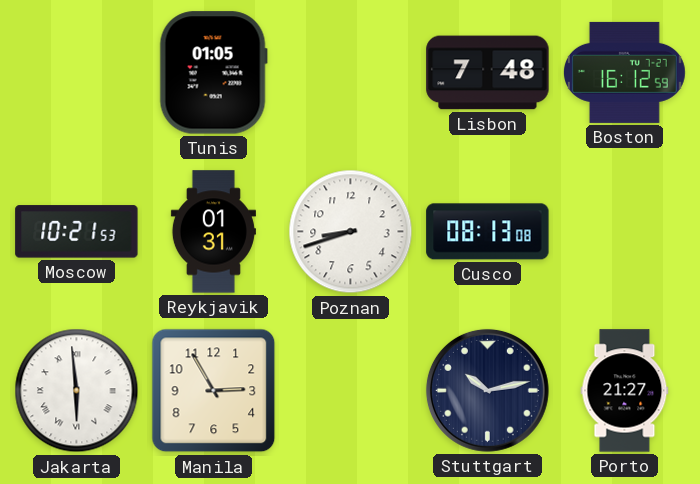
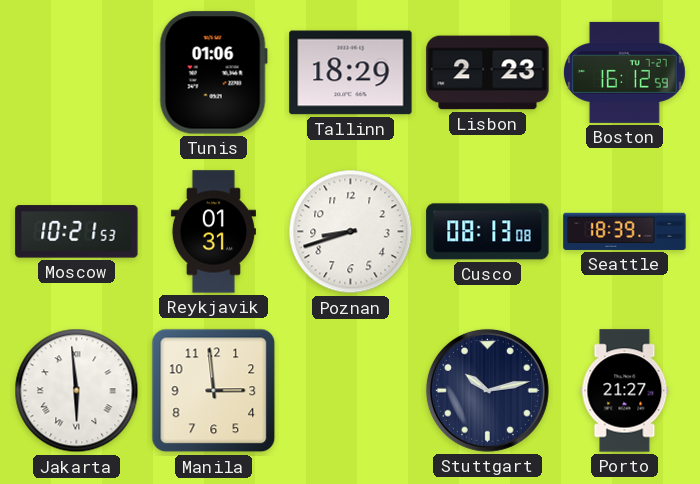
Tunis: 01:05 -> 01:06
Tallinn: none -> 18:29
Lisbon: 7:48 -> 2:23
Seattle: none -> 18:39
Manila: 2:55 -> 2:59
